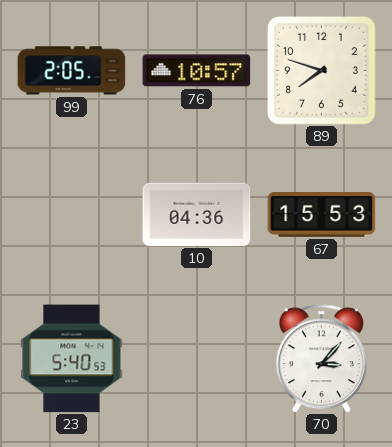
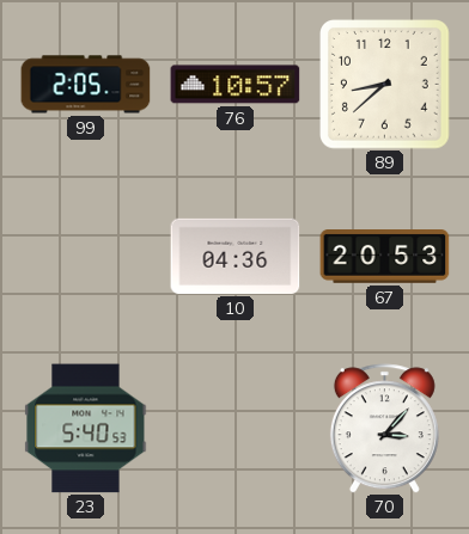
89: 7:48 -> 8:38
67: 15:53 -> 20:53
